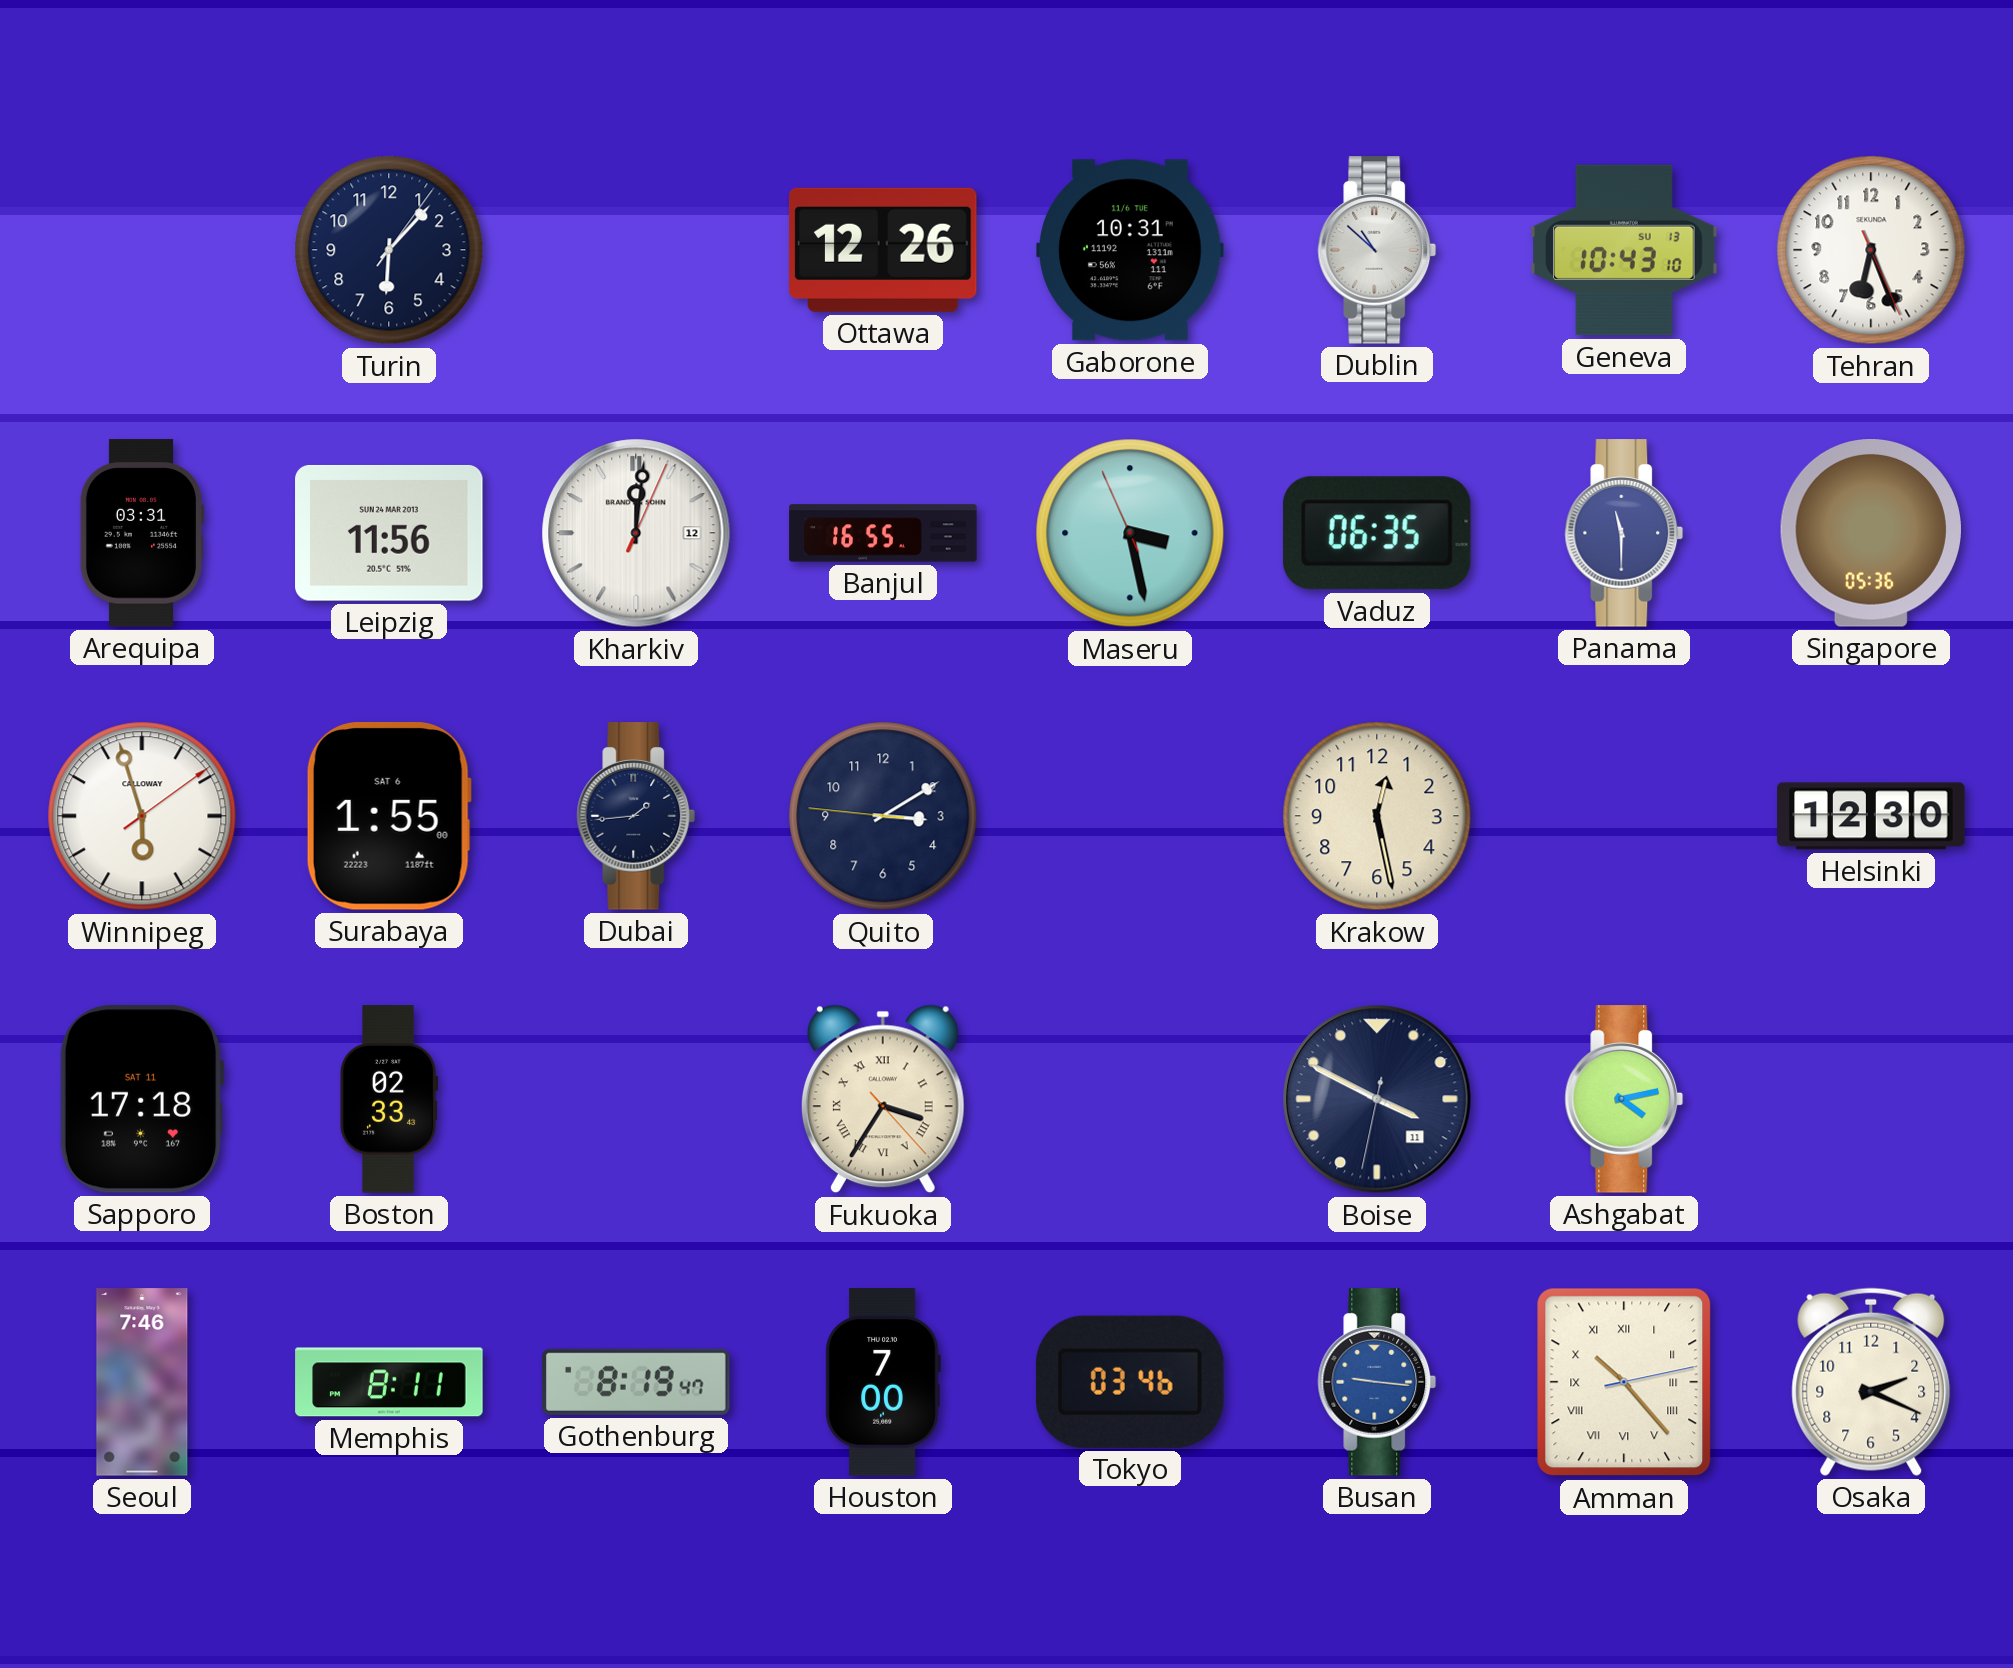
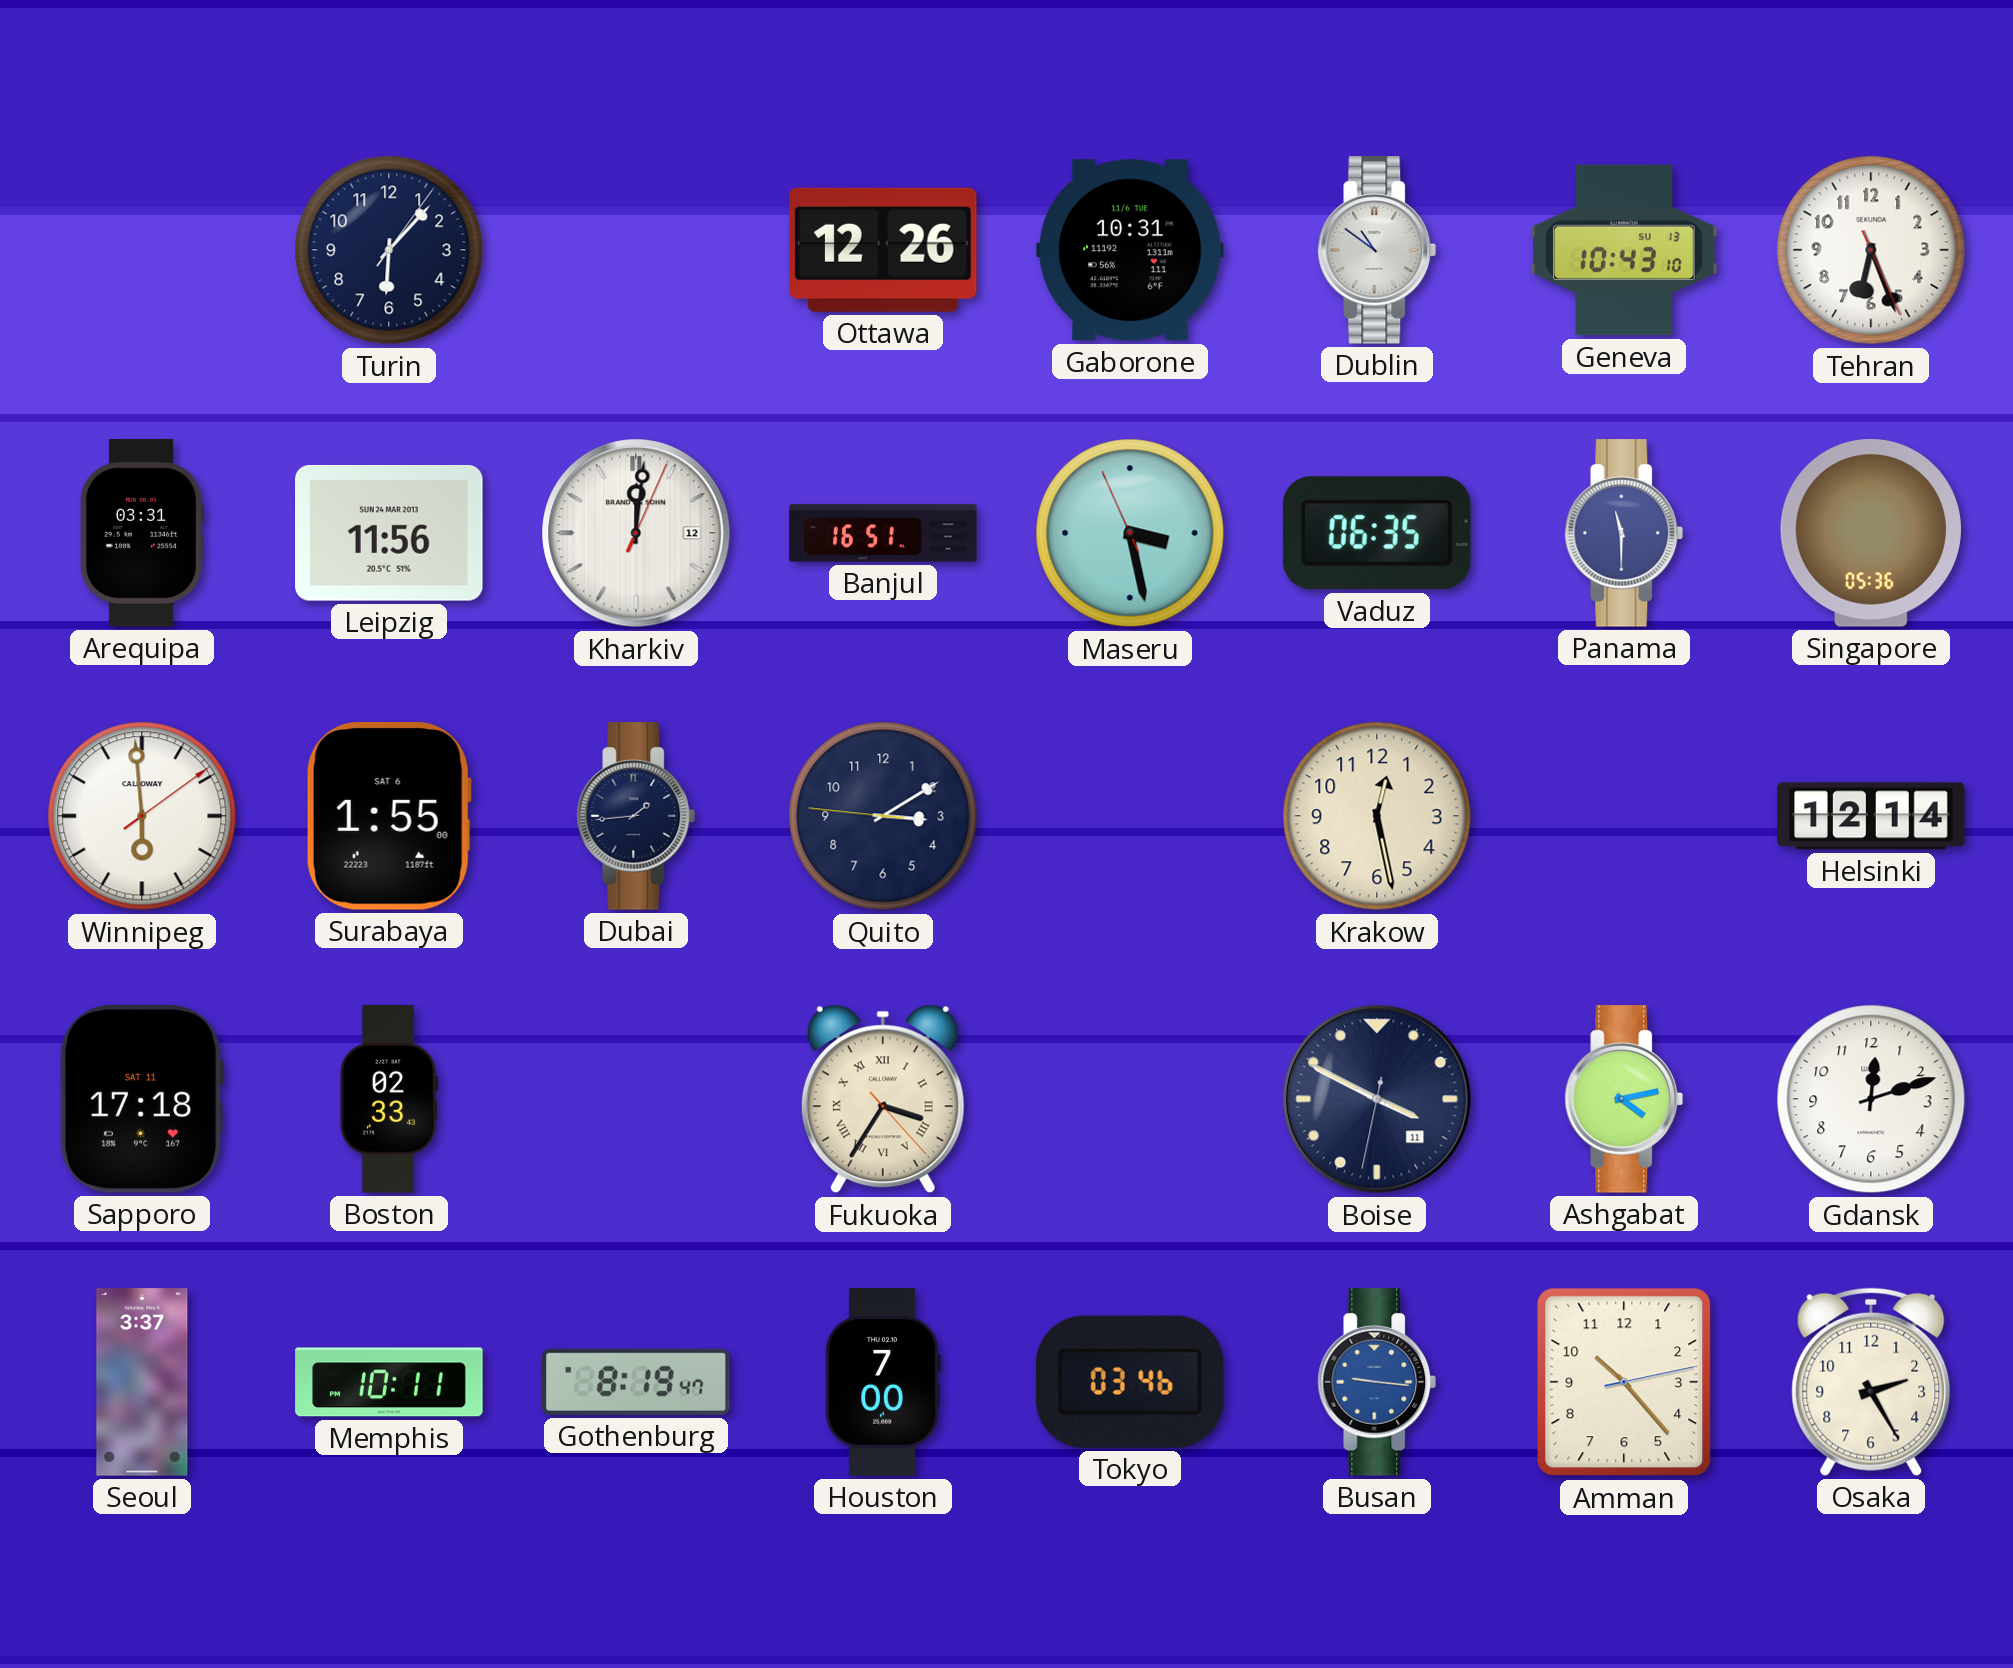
Dublin: 10:52 -> 10:51
Banjul: 16:55 -> 16:51
Winnipeg: 5:57 -> 5:59
Helsinki: 12:30 -> 12:14
Gdansk: none -> 12:12
Seoul: 7:46 -> 3:37
Memphis: 8:11 -> 10:11
Amman numerals: Roman -> Arabic
Osaka: 2:19 -> 2:25
